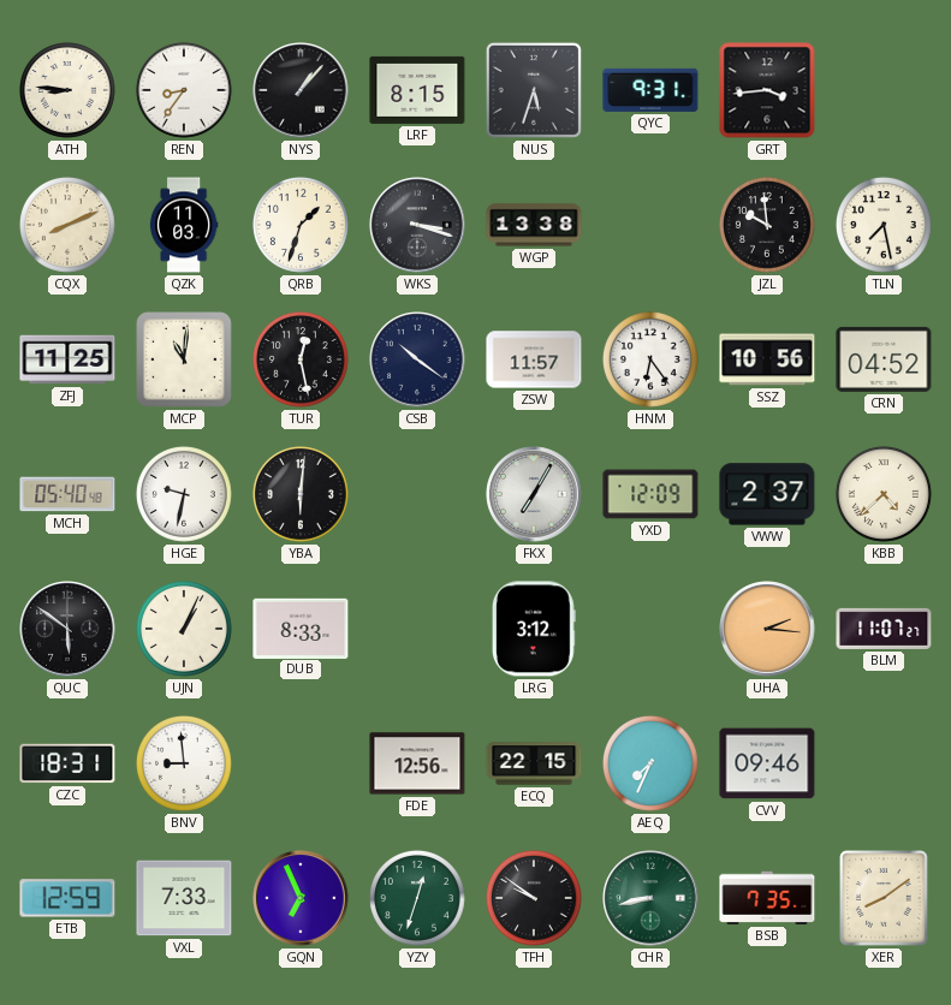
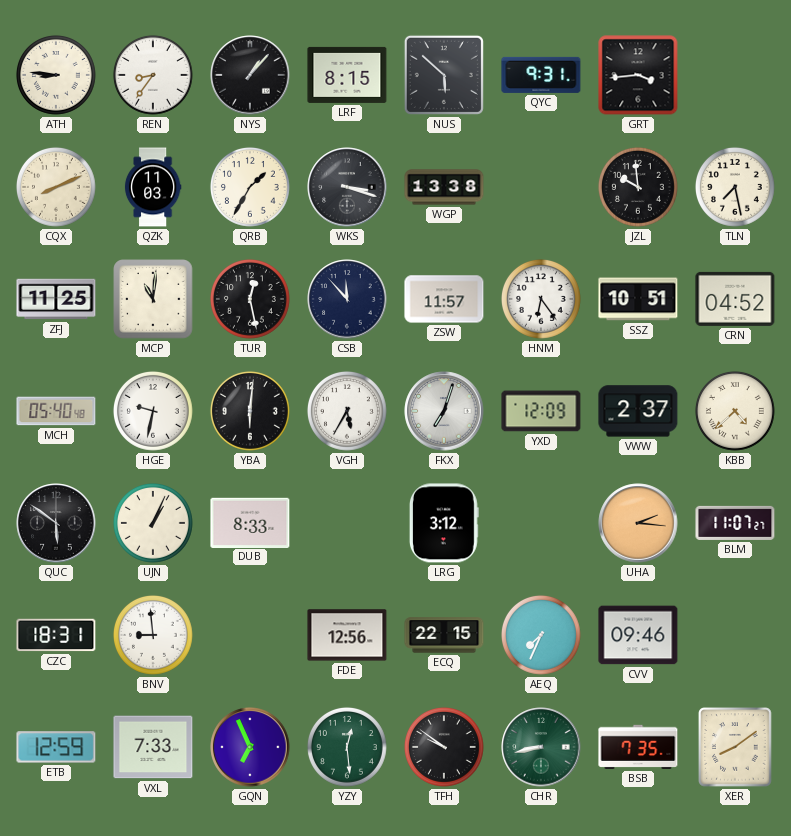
NUS: 5:33 -> 5:52
QRB: 1:33 -> 1:35
CSB: 10:21 -> 11:53
SSZ: 10:56 -> 10:51
VGH: none -> 5:35
FKX: 7:05 -> 7:03
YZY: 12:33 -> 12:29
